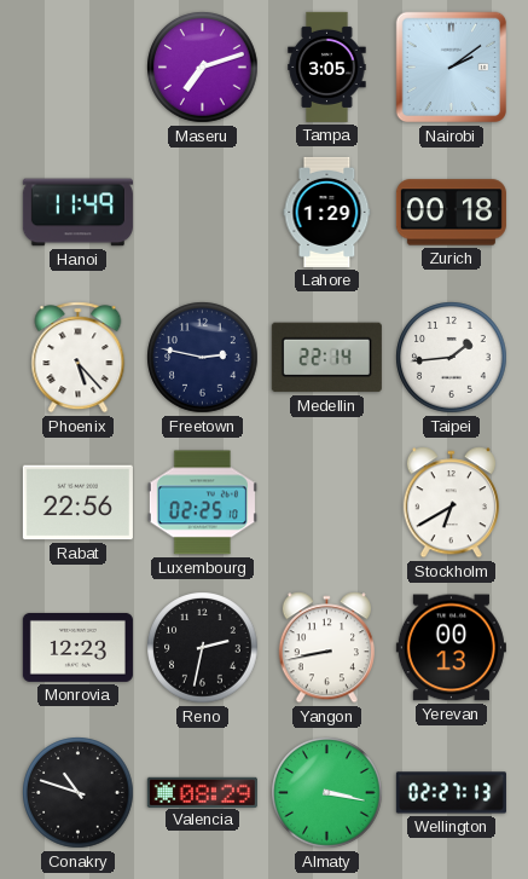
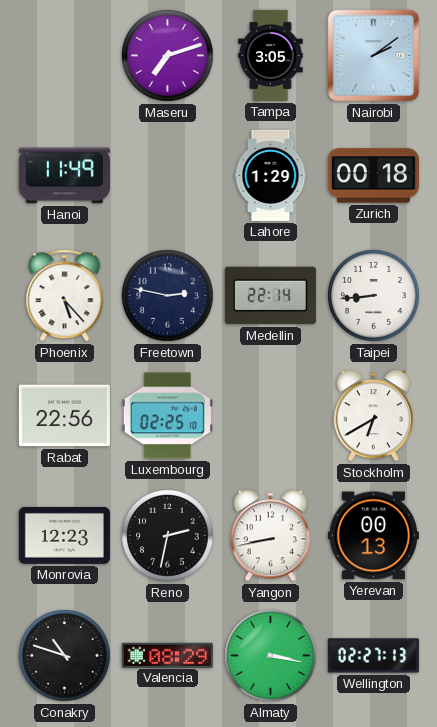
Taipei: 1:44 -> 8:44
